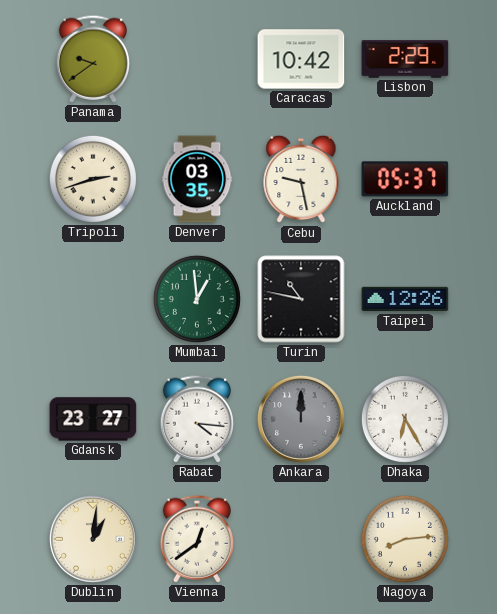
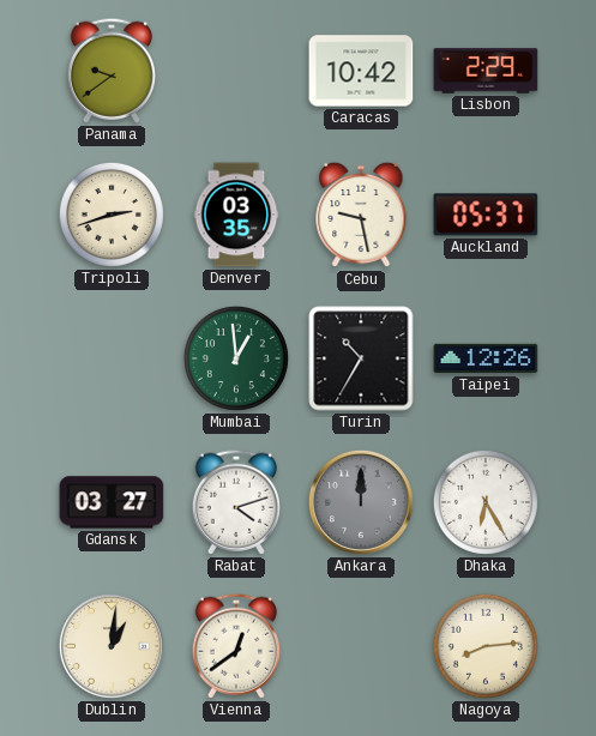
Turin: 10:47 -> 10:35
Gdansk: 23:27 -> 03:27
Rabat: 4:16 -> 4:12
